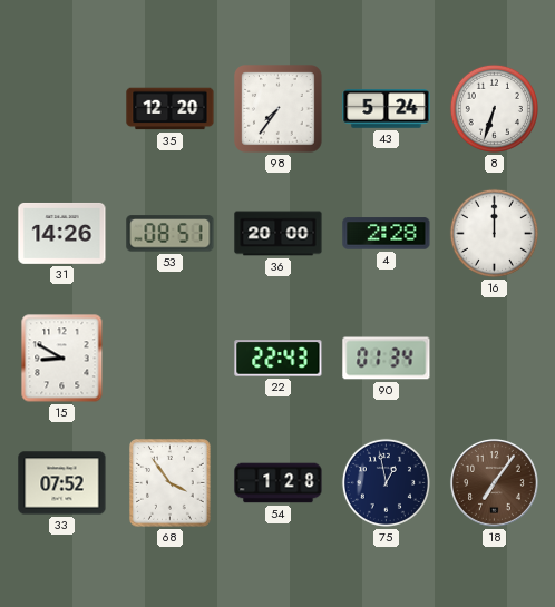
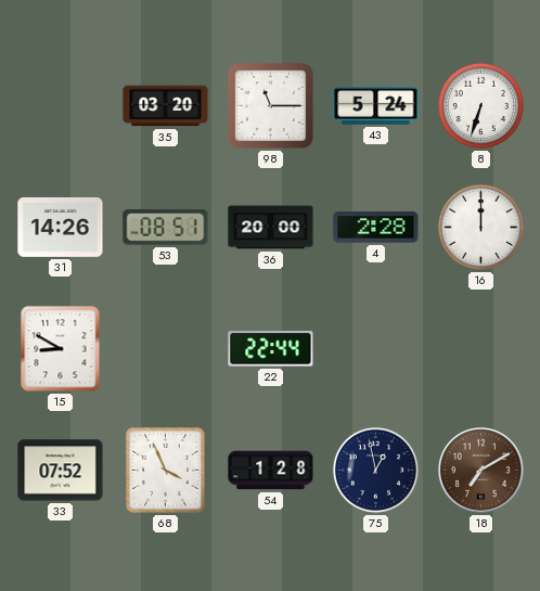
35: 12:20 -> 03:20
98: 7:36 -> 11:15
22: 22:43 -> 22:44
90: 01:34 -> none
68: 3:54 -> 3:56
18: 7:06 -> 7:10
